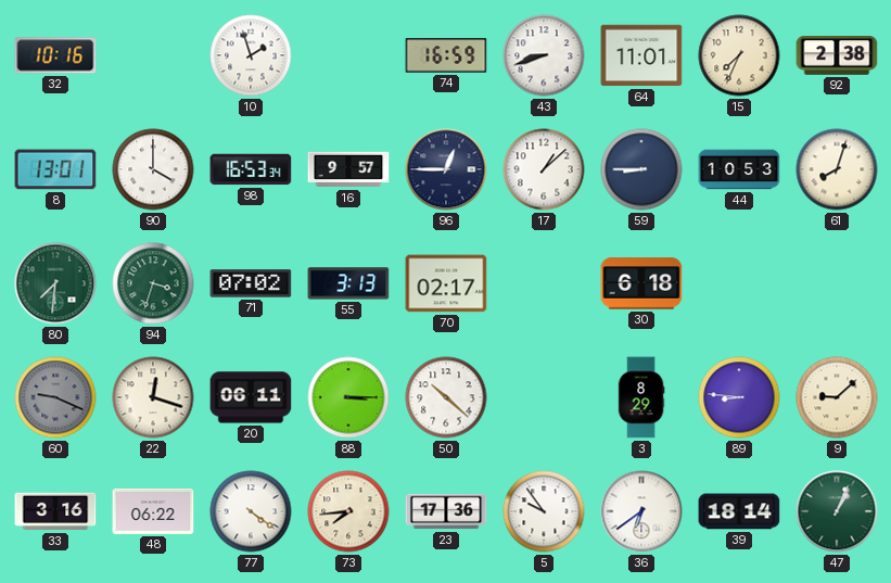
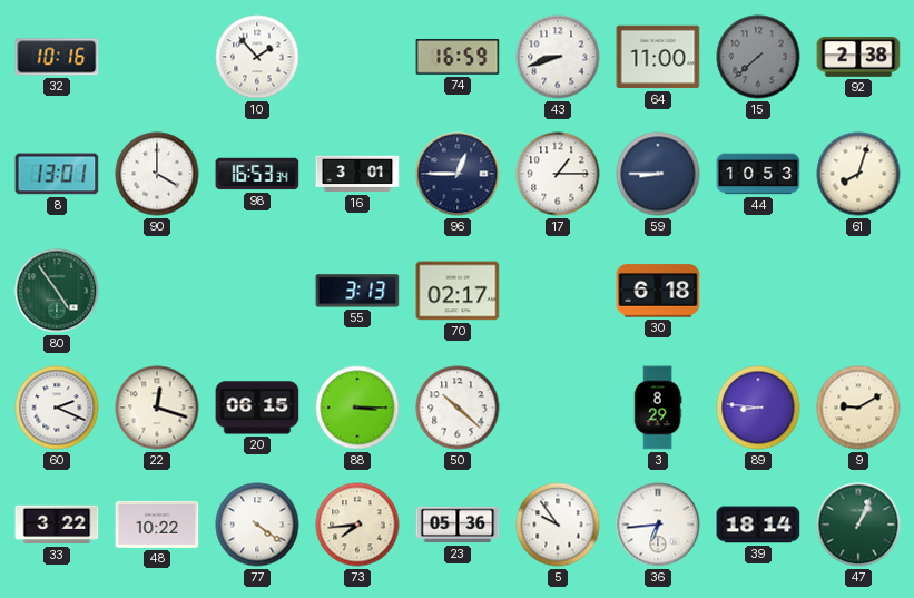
10: 1:57 -> 1:53
64: 11:01 -> 11:00
15: 7:34 -> 7:38
15 dial: cream -> grey
16: 9:57 -> 3:01
17: 1:08 -> 1:15
80: 7:31 -> 4:54
94: 3:33 -> none
71: 07:02 -> none
60: 9:19 -> 2:19
60 dial: grey -> white
20: 06:11 -> 06:15
9: 9:08 -> 9:10
33: 3:16 -> 3:22
48: 06:22 -> 10:22
23: 17:36 -> 05:36
36: 6:39 -> 6:44
